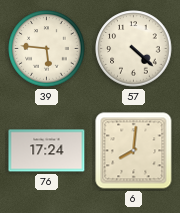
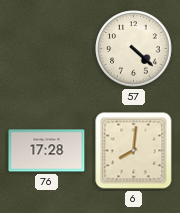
39: 5:46 -> none
76: 17:24 -> 17:28
